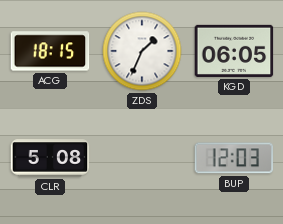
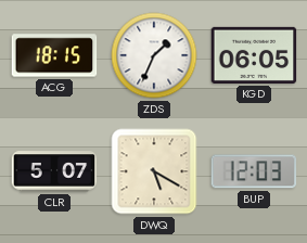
CLR: 5:08 -> 5:07
DWQ: none -> 5:20
